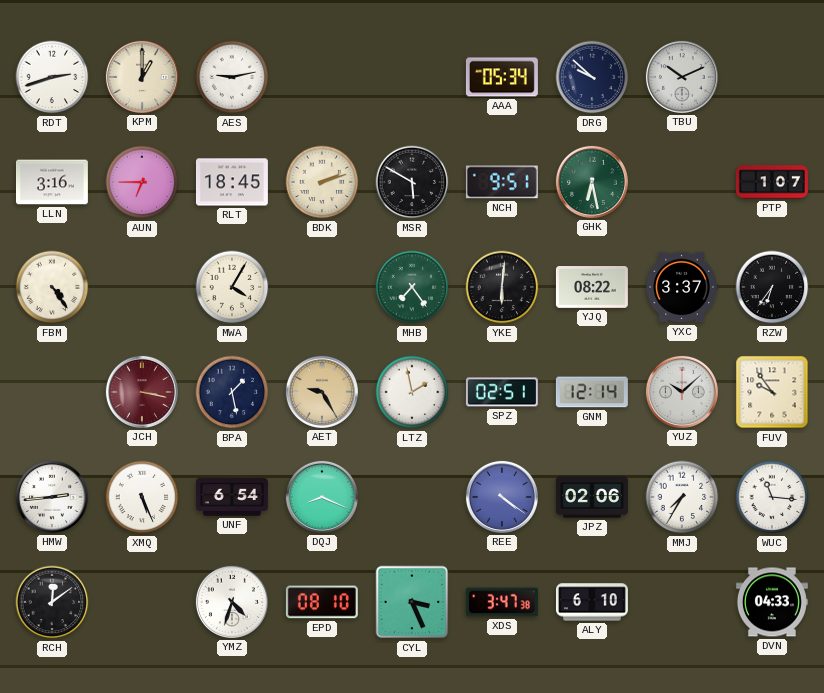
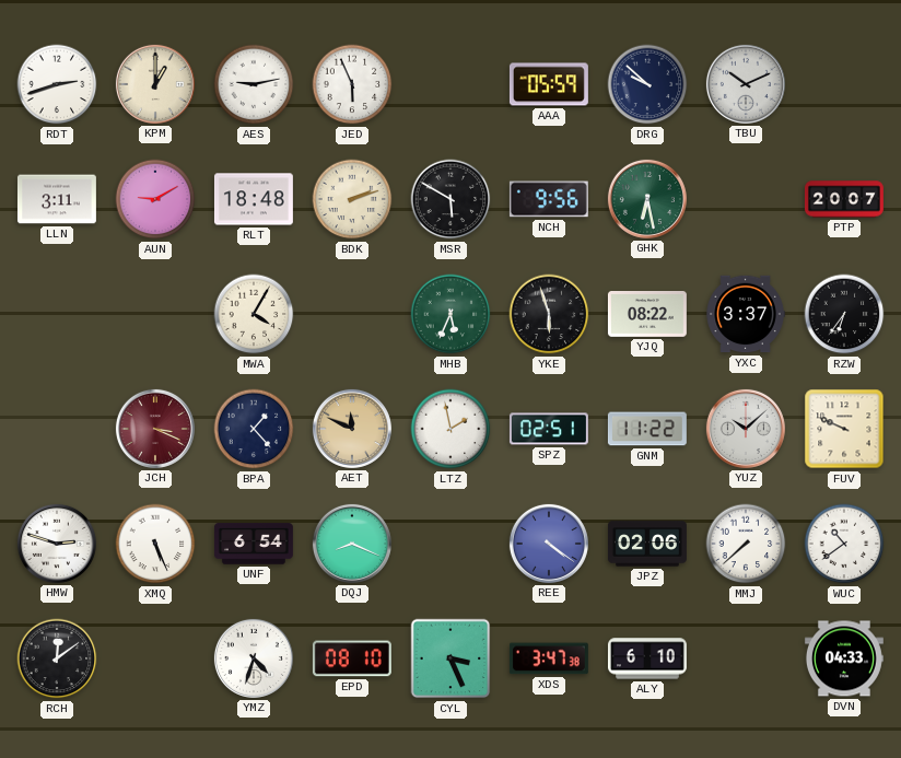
JED: none -> 5:56
AAA: 05:34 -> 05:59
LLN: 3:16 -> 3:11
AUN: 6:45 -> 9:10
RLT: 18:45 -> 18:48
NCH: 9:51 -> 9:56
PTP: 1:07 -> 20:07
FBM: 4:24 -> none
MHB: 7:24 -> 5:34
YKE: 6:01 -> 5:57
JCH: 3:17 -> 3:19
BPA: 1:28 -> 1:23
AET: 9:25 -> 11:49
GNM: 12:14 -> 11:22
FUV: 9:54 -> 9:49
HMW: 2:44 -> 2:48
MMJ: 7:35 -> 7:38
WUC: 11:16 -> 10:39
